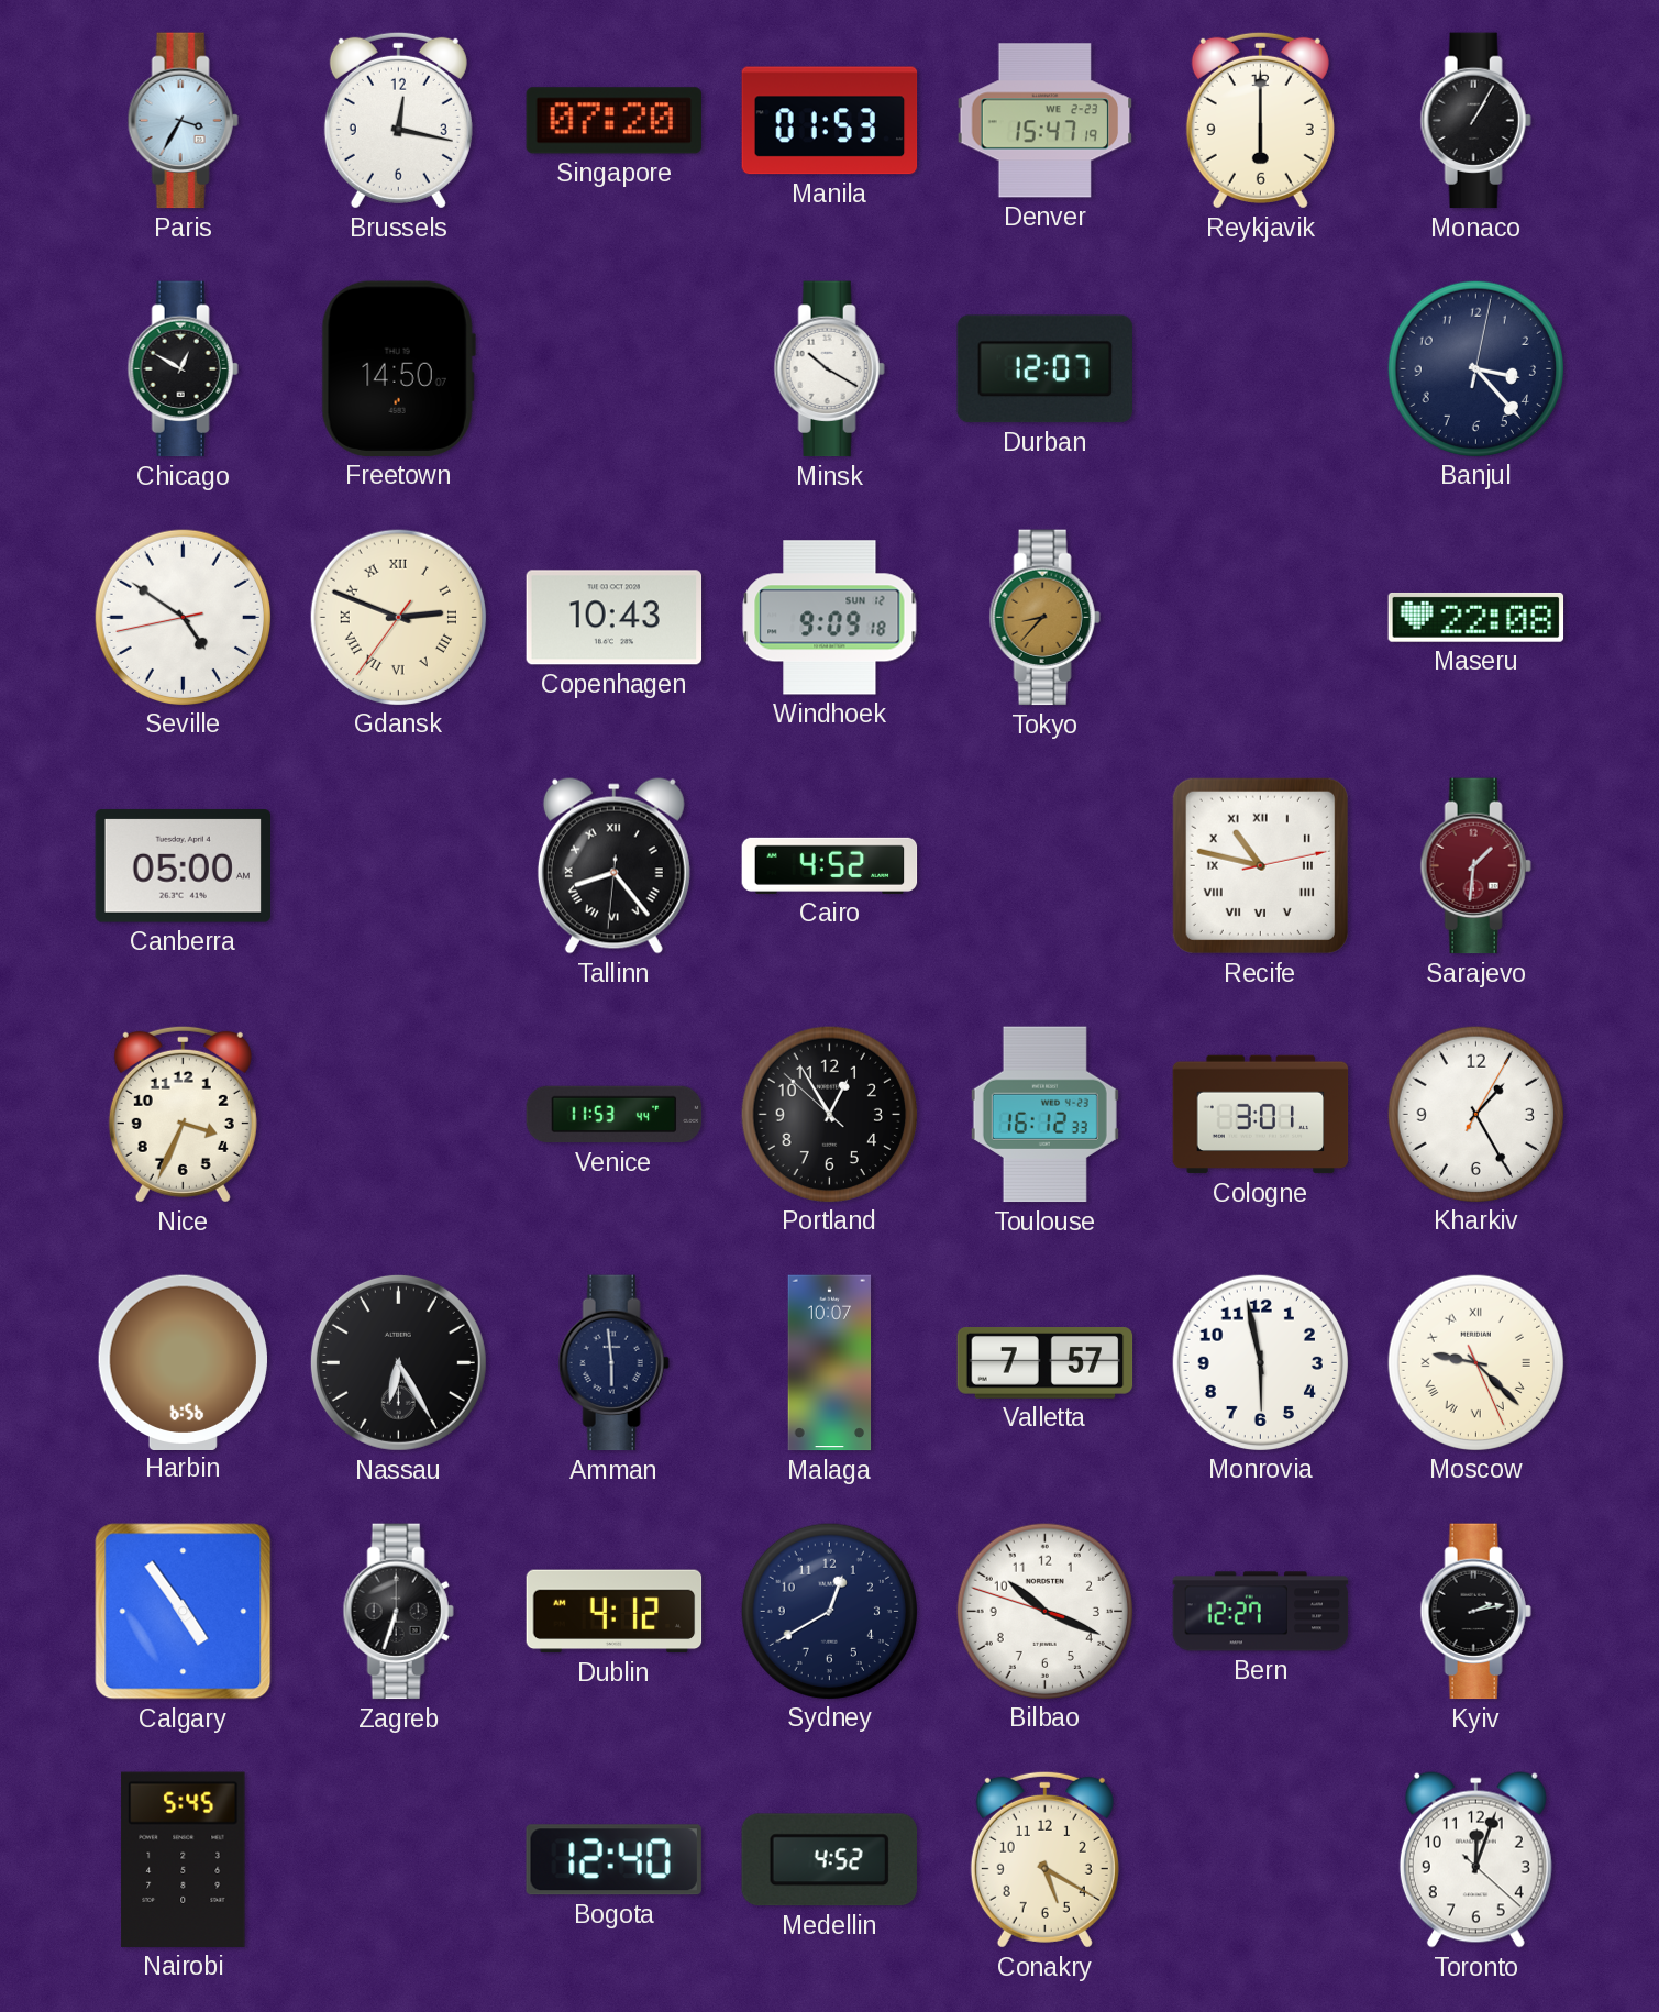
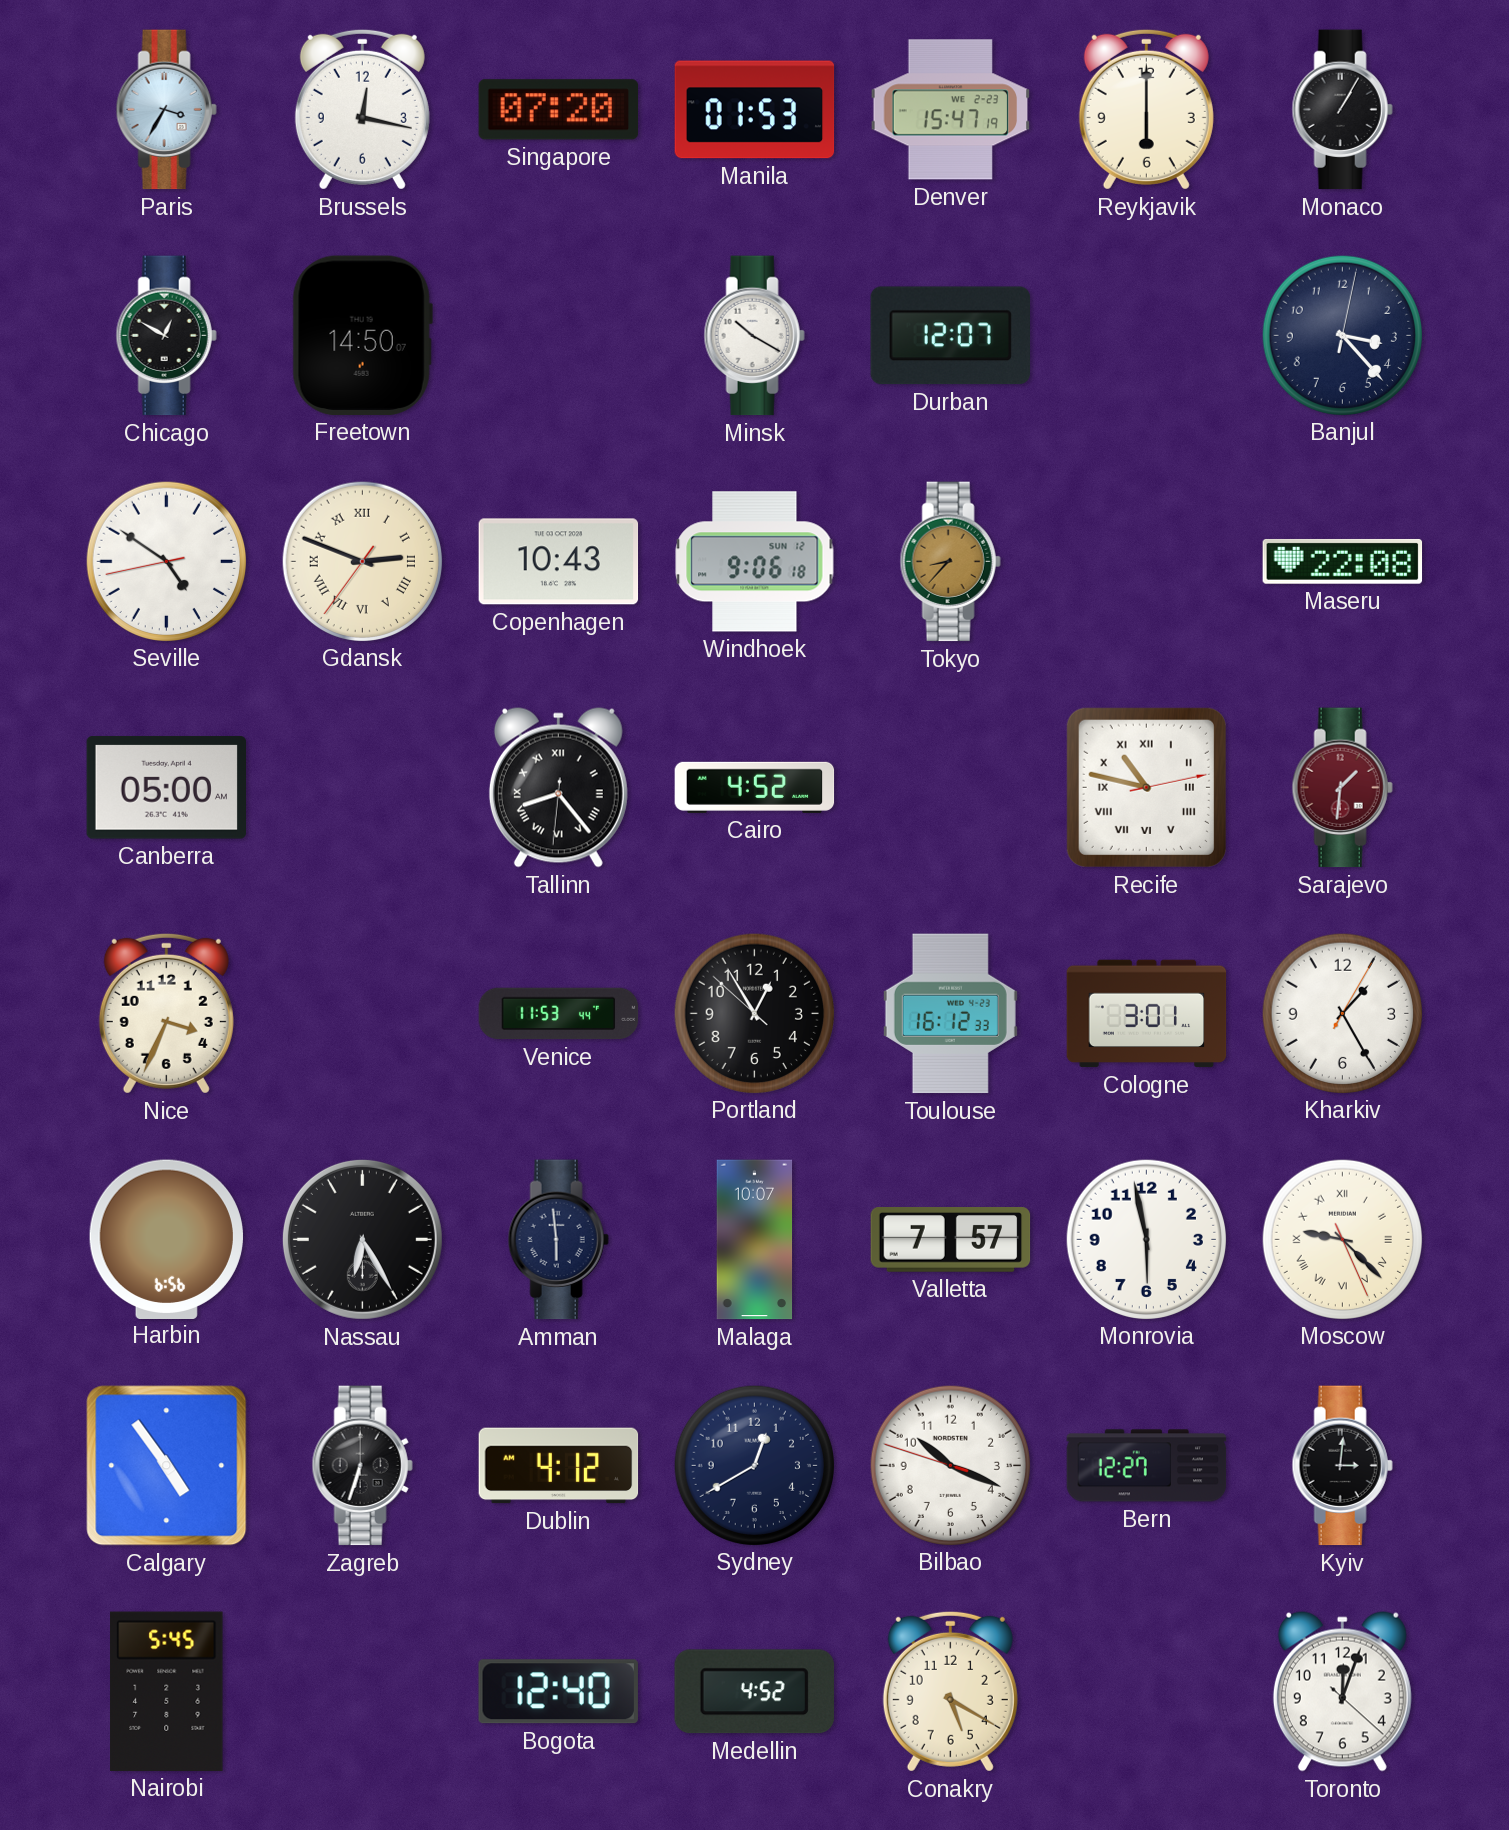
Windhoek: 9:09 -> 9:06
Kyiv: 2:13 -> 3:01
